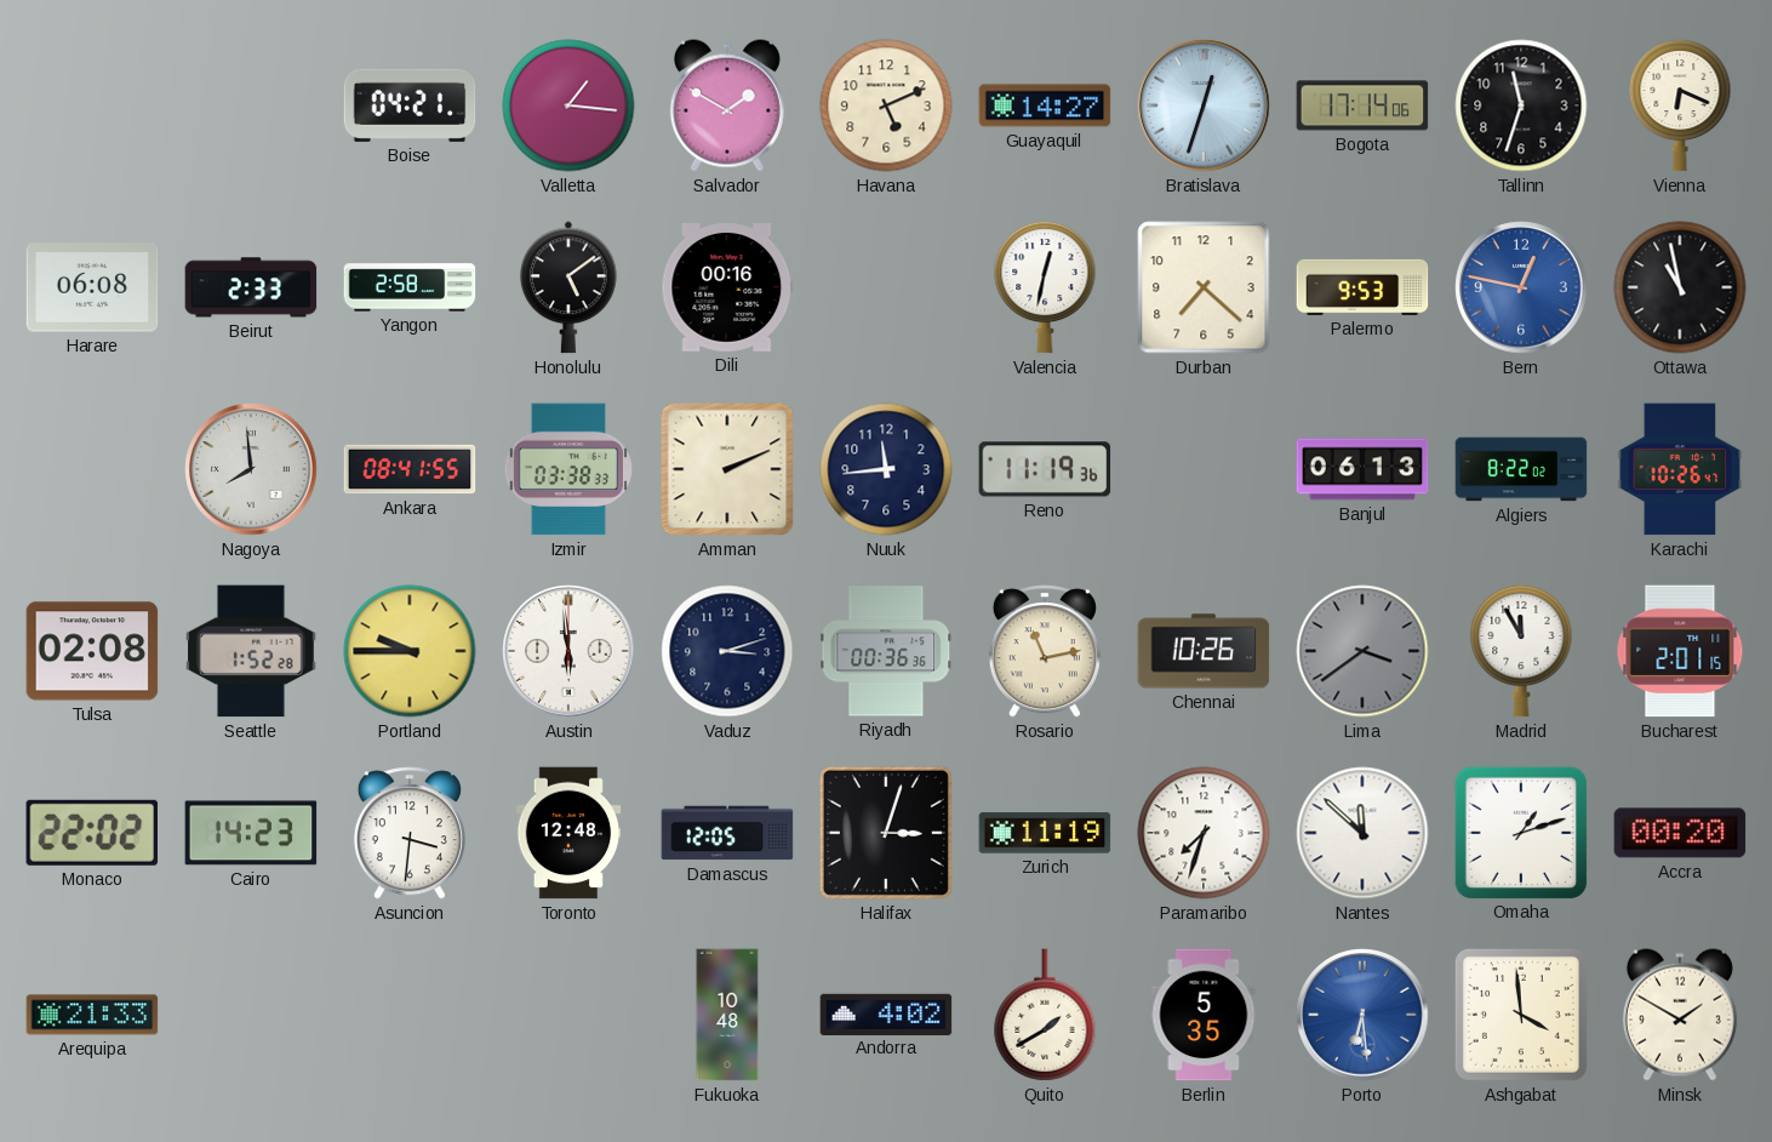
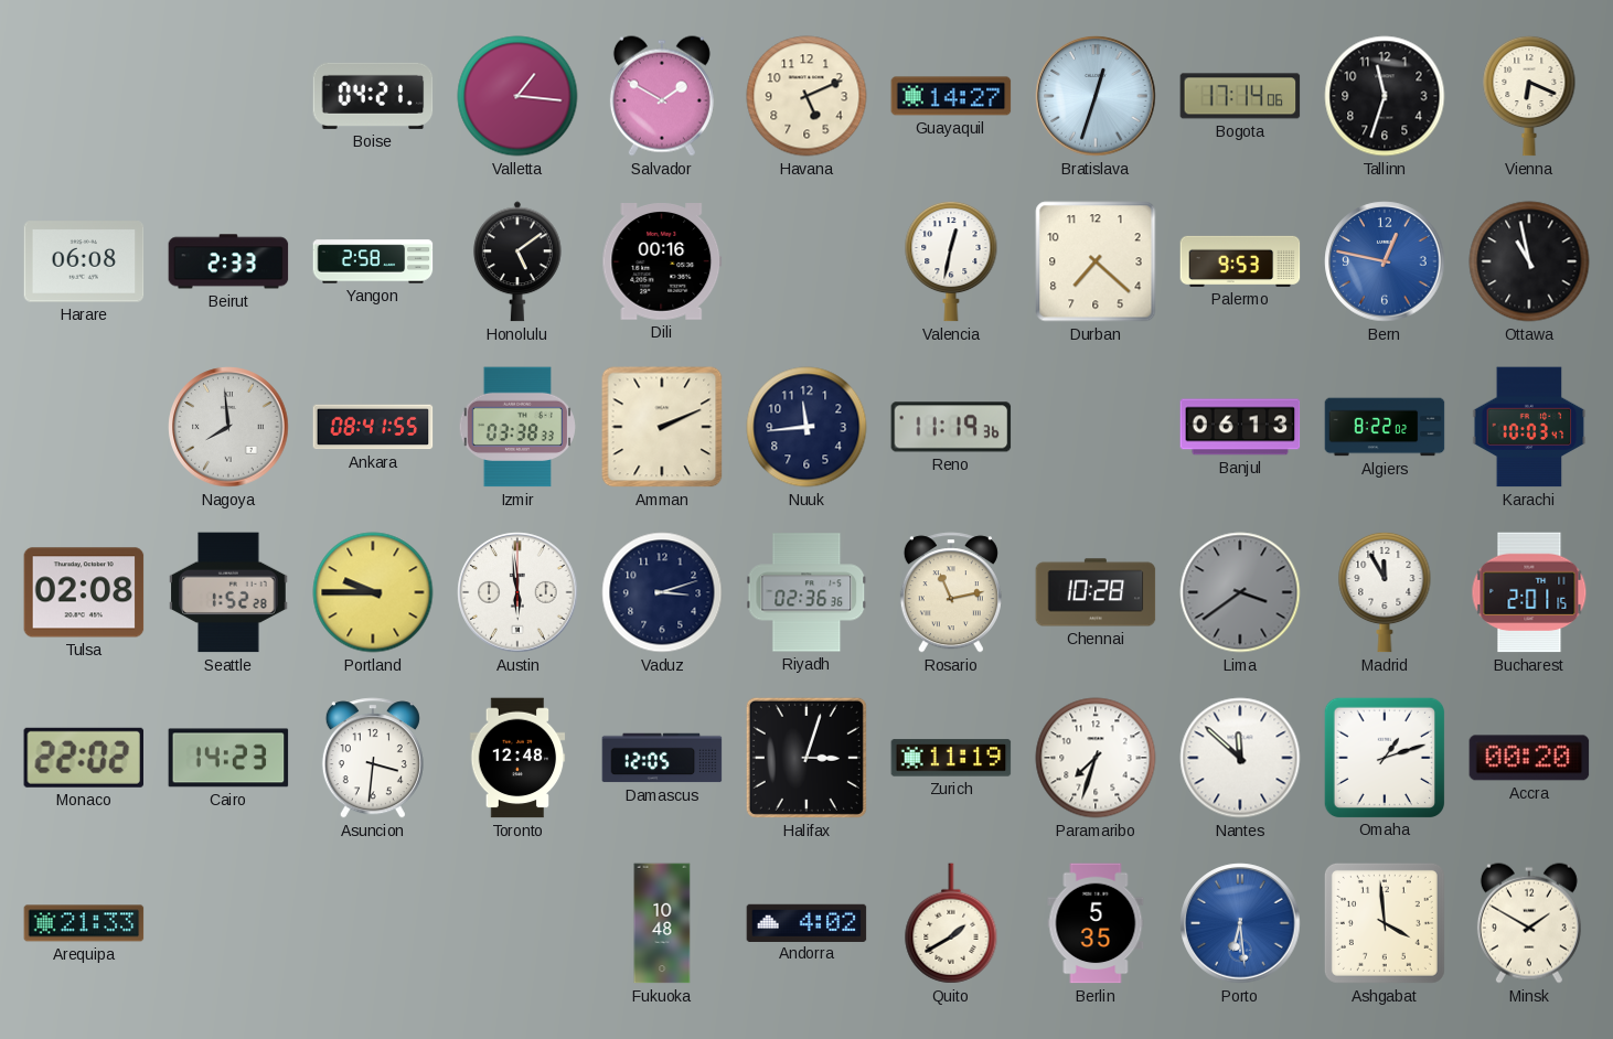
Karachi: 10:26 -> 10:03
Riyadh: 00:36 -> 02:36
Chennai: 10:26 -> 10:28
